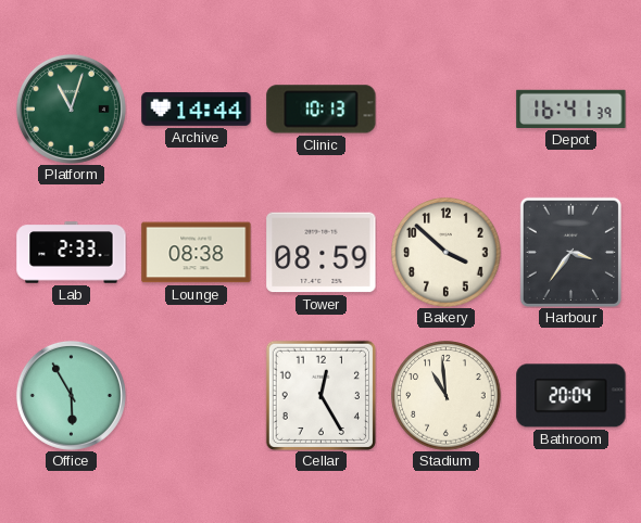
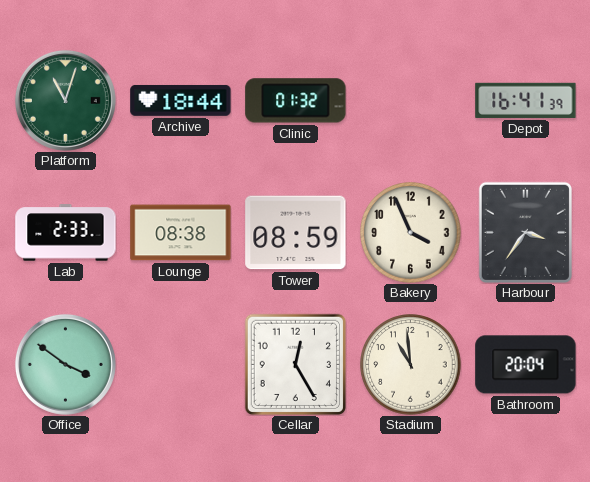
Archive: 14:44 -> 18:44
Clinic: 10:13 -> 01:32
Bakery: 3:52 -> 3:56
Office: 5:55 -> 3:51
